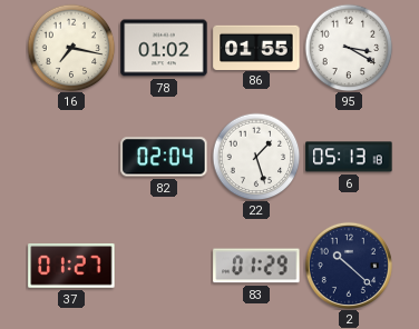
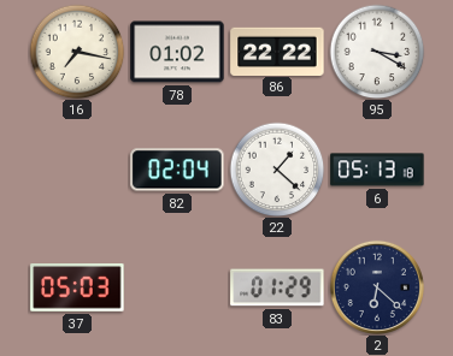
86: 01:55 -> 22:22
22: 1:27 -> 1:22
37: 01:27 -> 05:03
2: 10:22 -> 6:22
